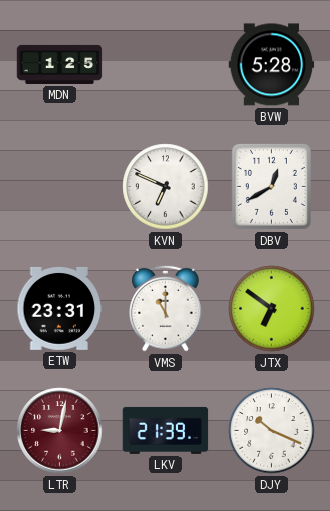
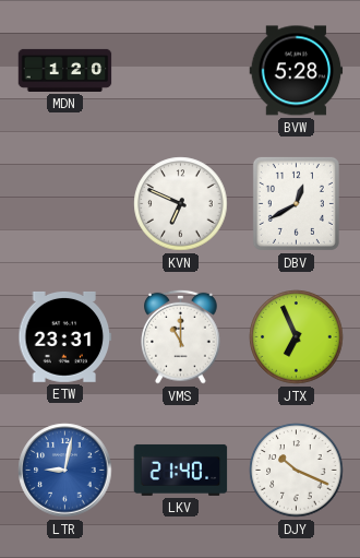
MDN: 1:25 -> 1:20
JTX: 6:51 -> 6:56
LTR dial: burgundy -> blue
LKV: 21:39 -> 21:40
